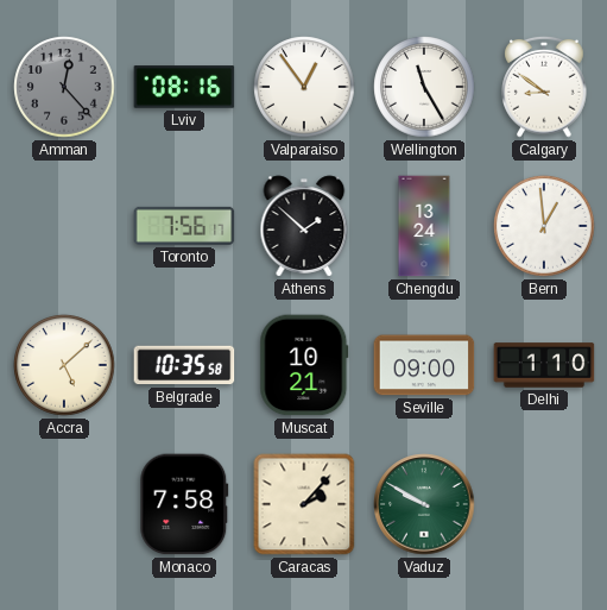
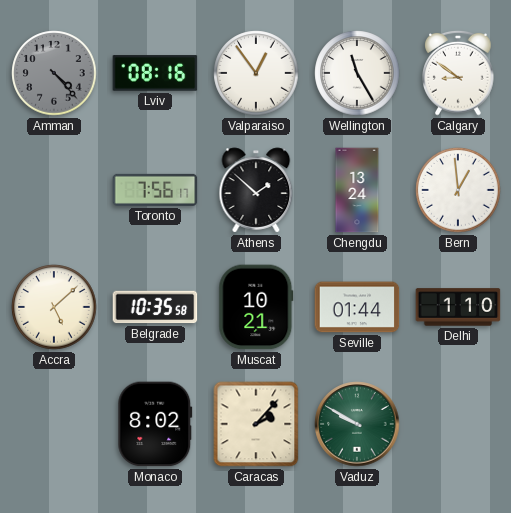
Amman: 12:23 -> 4:23
Seville: 09:00 -> 01:44
Monaco: 7:58 -> 8:02
